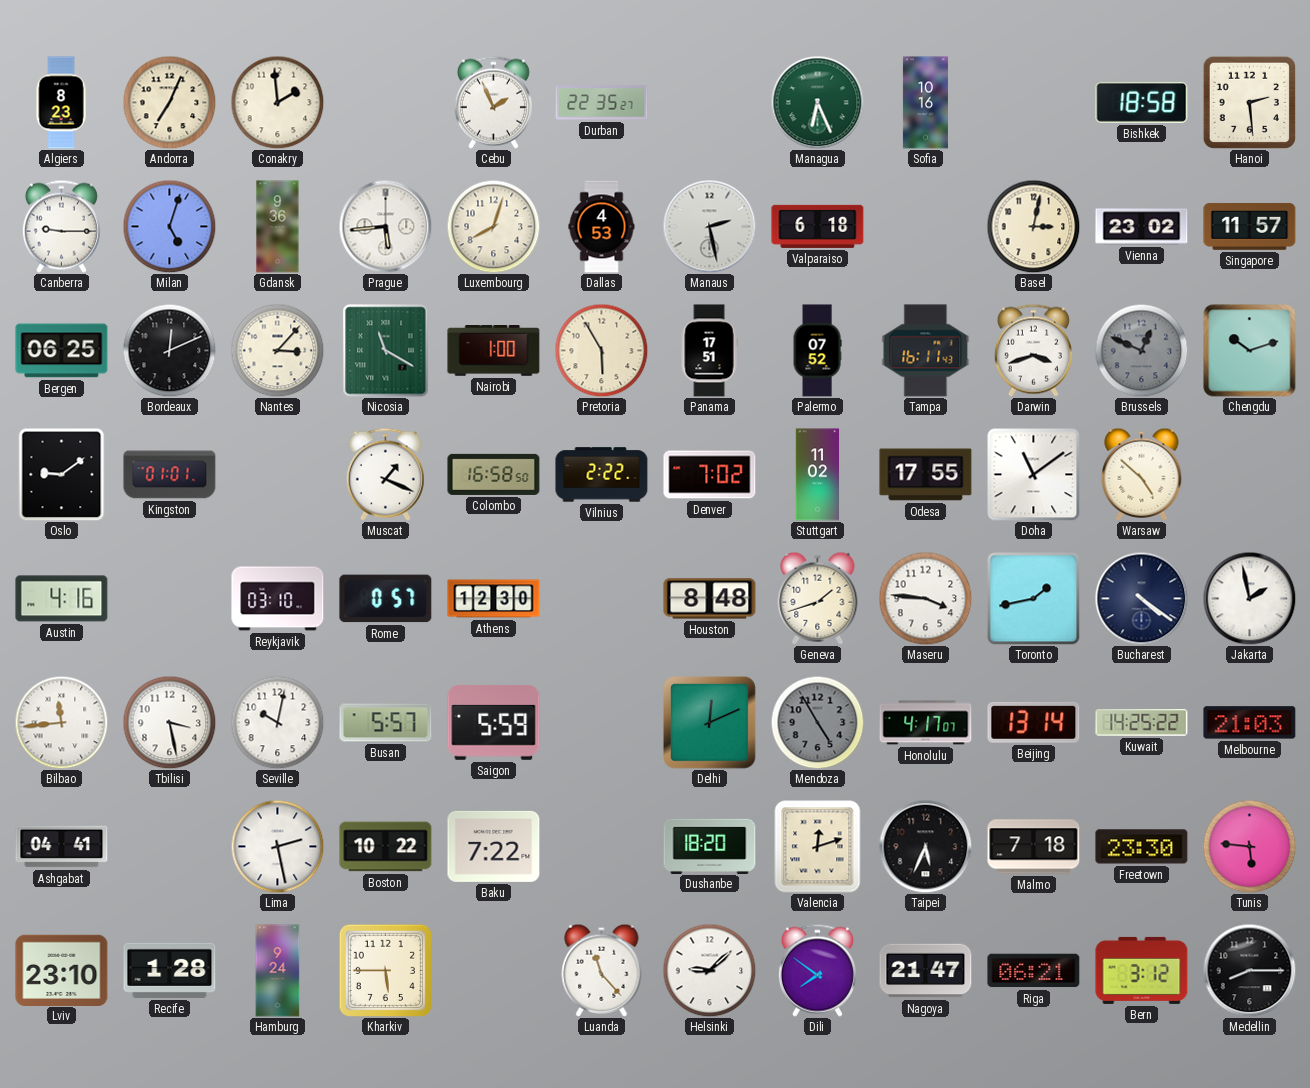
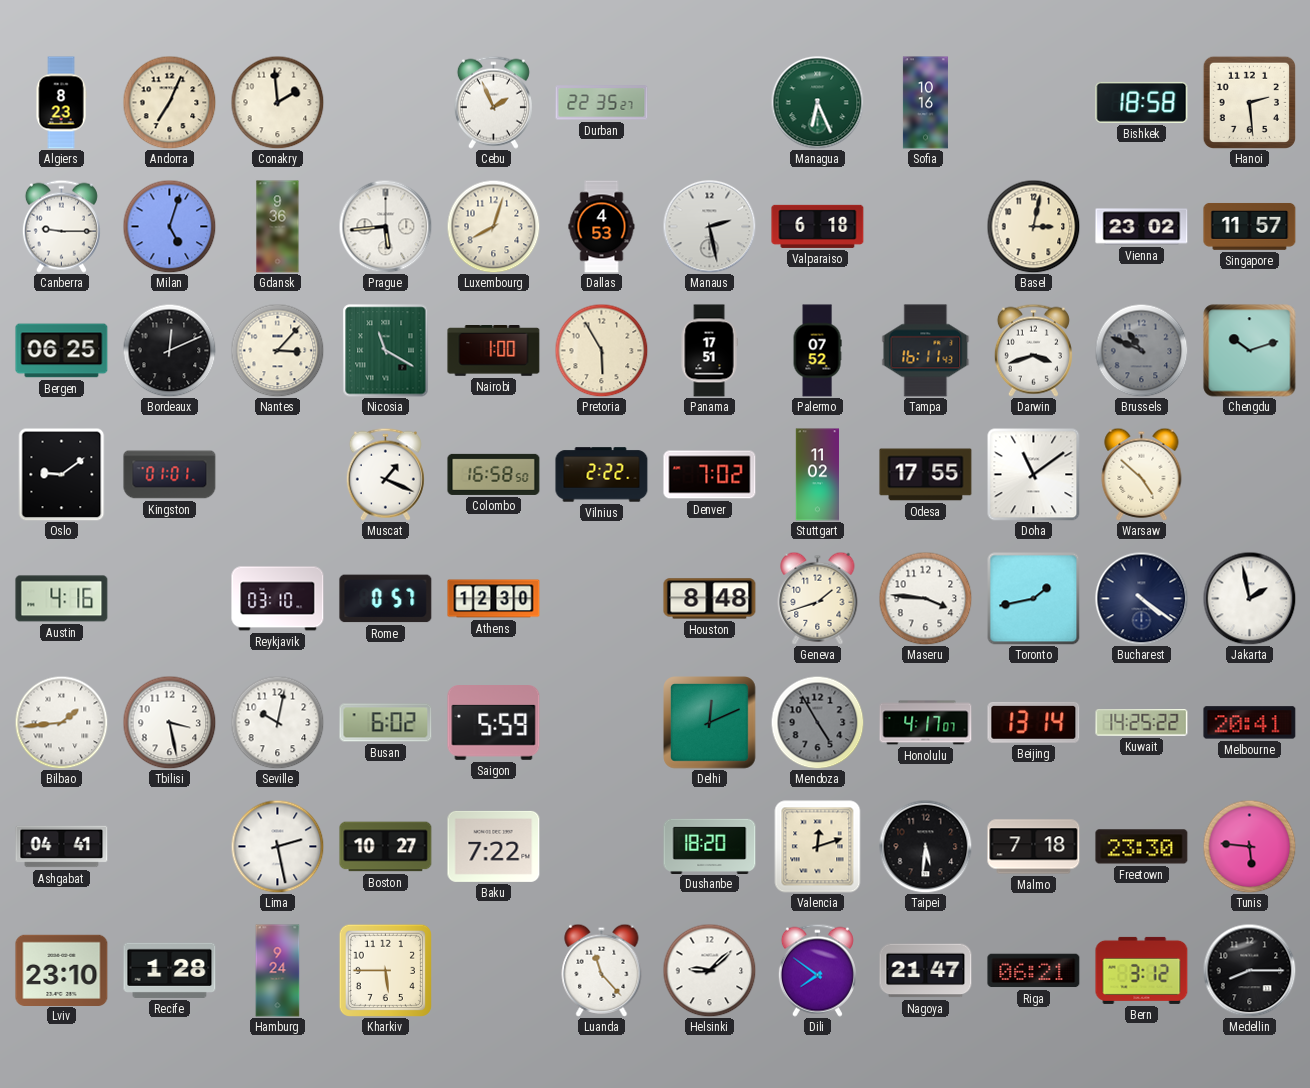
Brussels: 12:49 -> 10:49
Bilbao: 11:44 -> 1:44
Busan: 5:57 -> 6:02
Melbourne: 21:03 -> 20:41
Boston: 10:22 -> 10:27
Taipei: 5:34 -> 5:31
